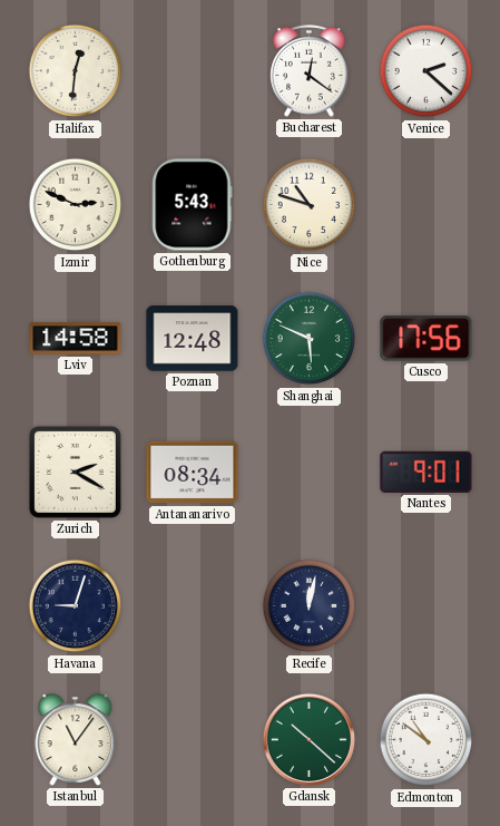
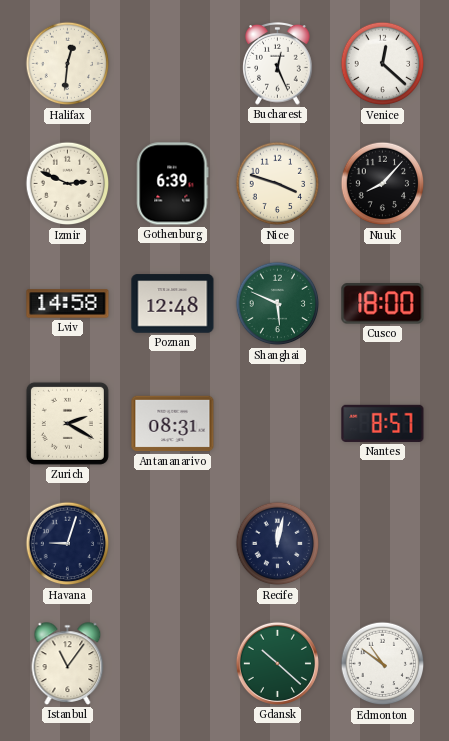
Bucharest: 12:21 -> 12:26
Venice: 2:22 -> 12:22
Gothenburg: 5:43 -> 6:39
Nice: 10:48 -> 3:48
Nuuk: none -> 8:07
Cusco: 17:56 -> 18:00
Antananarivo: 08:34 -> 08:31
Nantes: 9:01 -> 8:57
